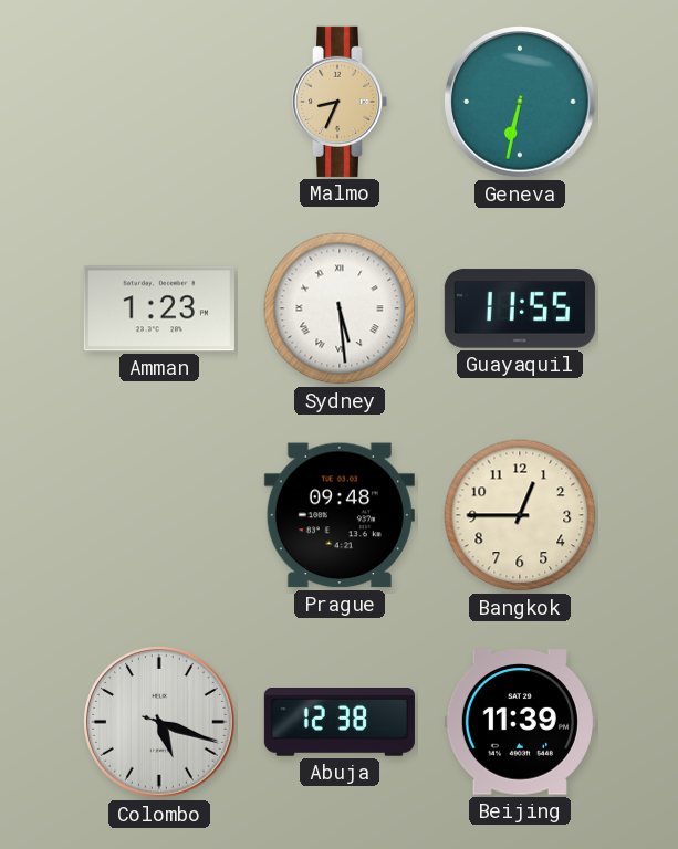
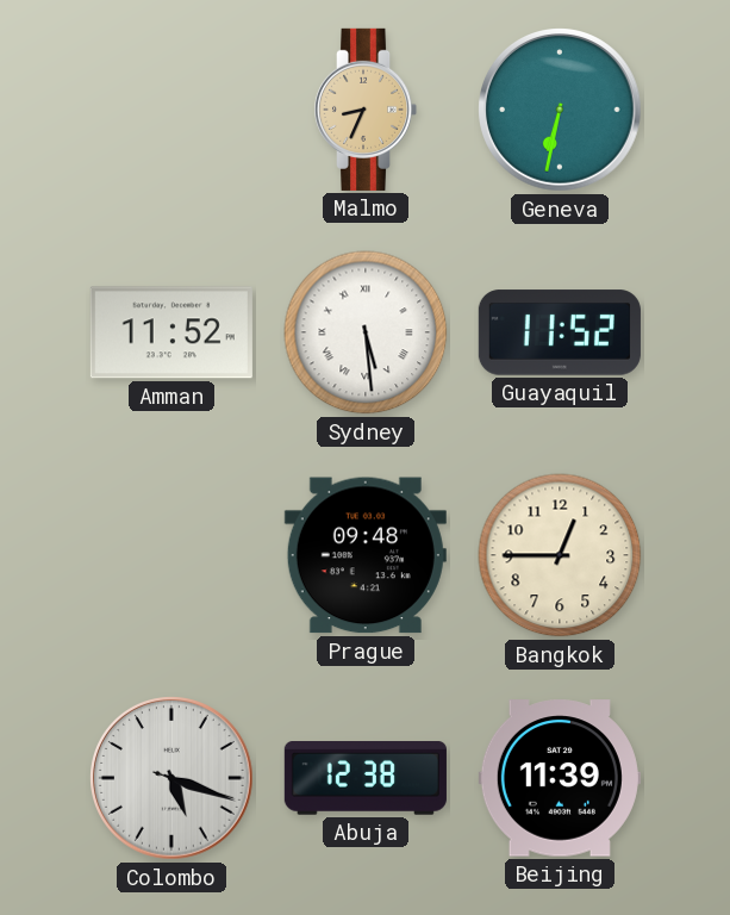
Amman: 1:23 -> 11:52
Guayaquil: 11:55 -> 11:52
